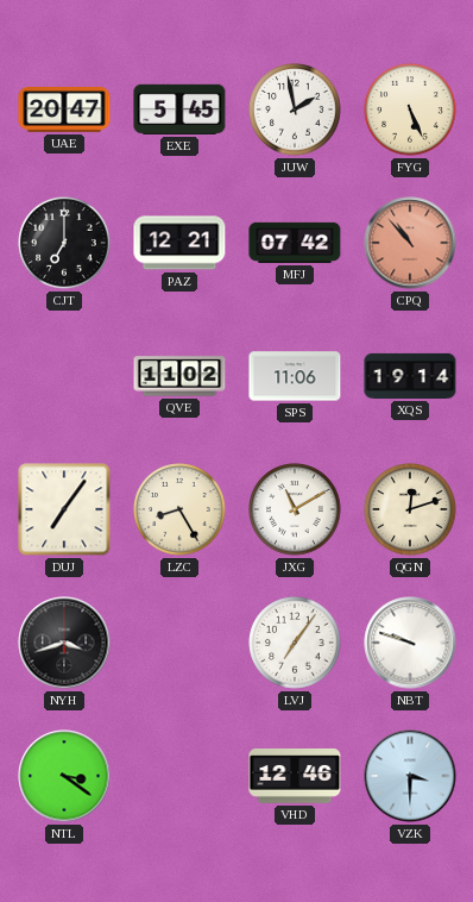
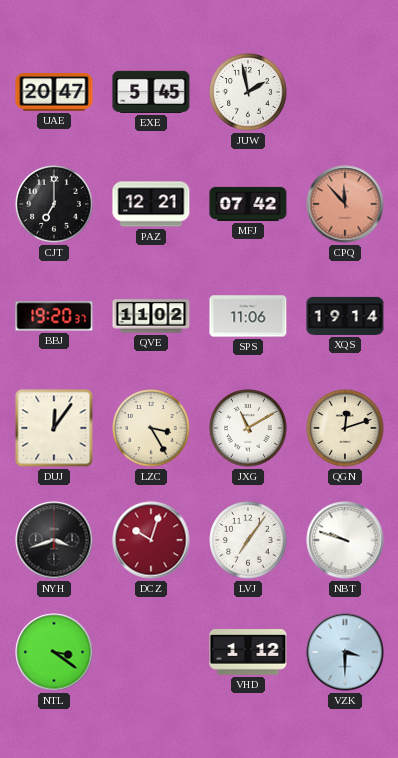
FYG: 5:26 -> none
CPQ: 10:53 -> 11:53
BBJ: none -> 19:20
DUJ: 7:06 -> 12:06
LZC: 8:25 -> 3:25
DCZ: none -> 10:03
VHD: 12:46 -> 1:12
